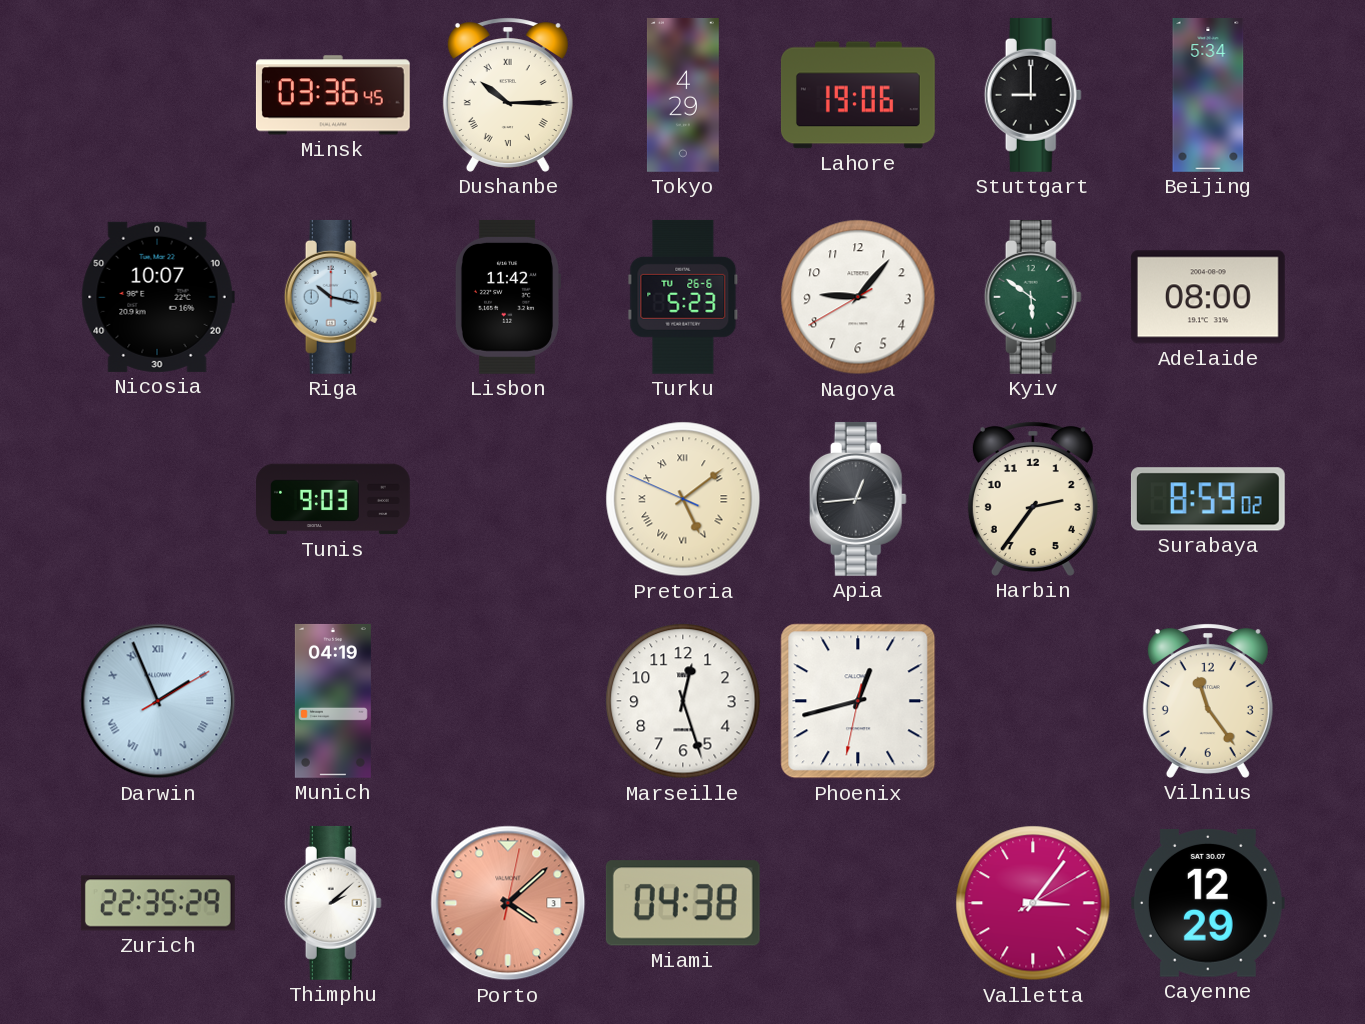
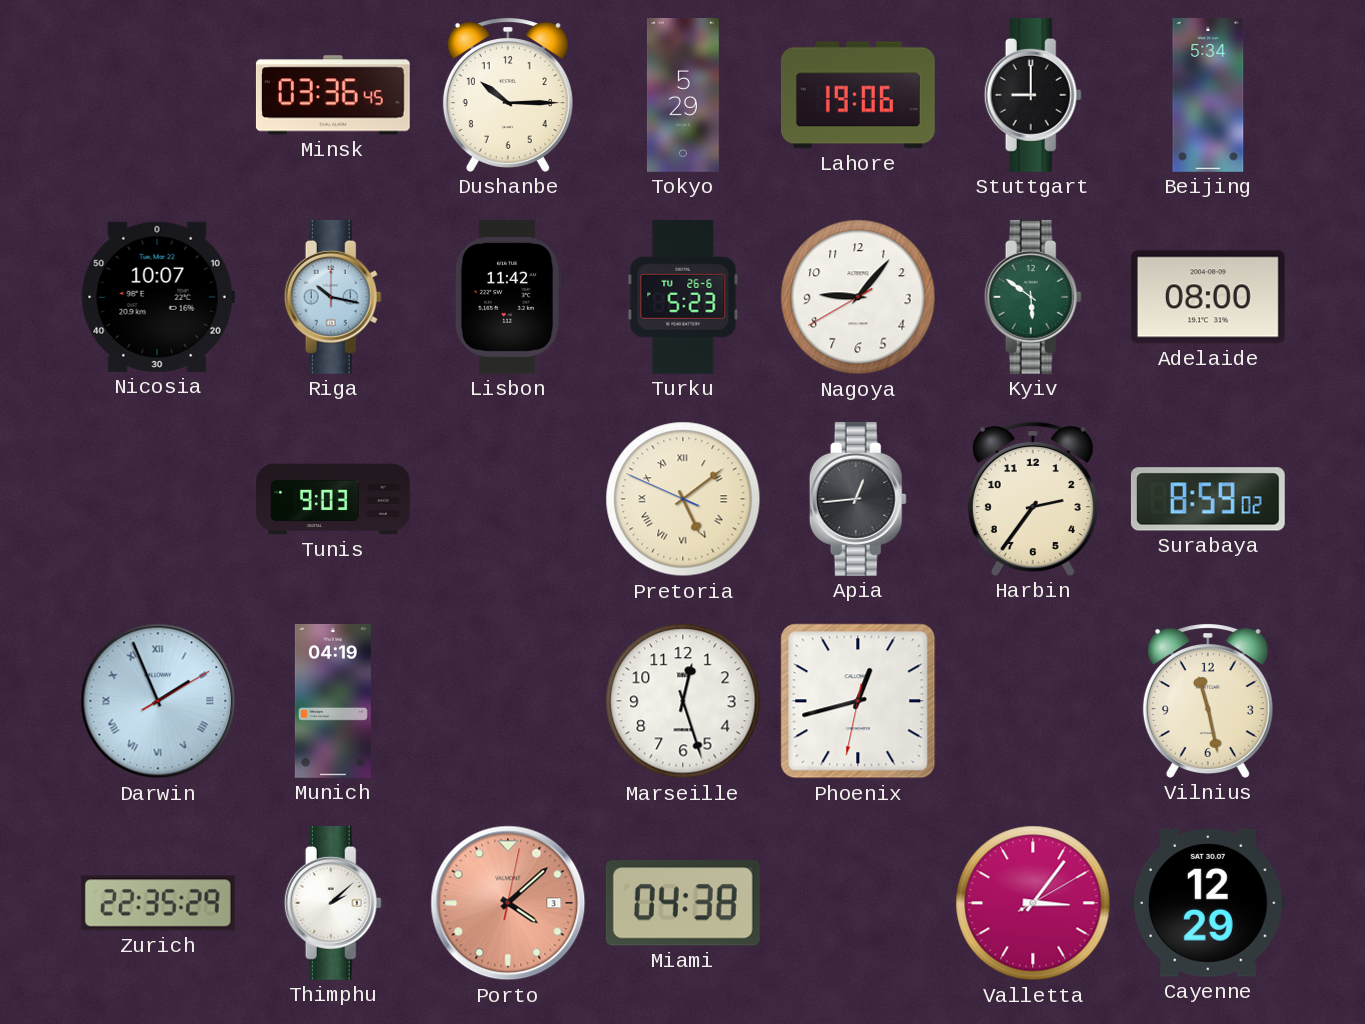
Dushanbe numerals: Roman -> Arabic
Tokyo: 4:29 -> 5:29
Vilnius: 11:24 -> 11:28
